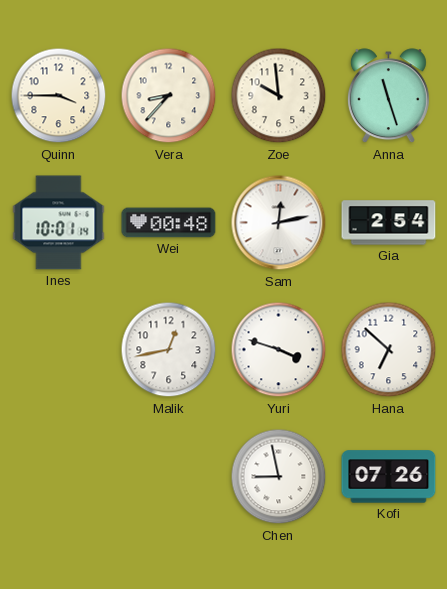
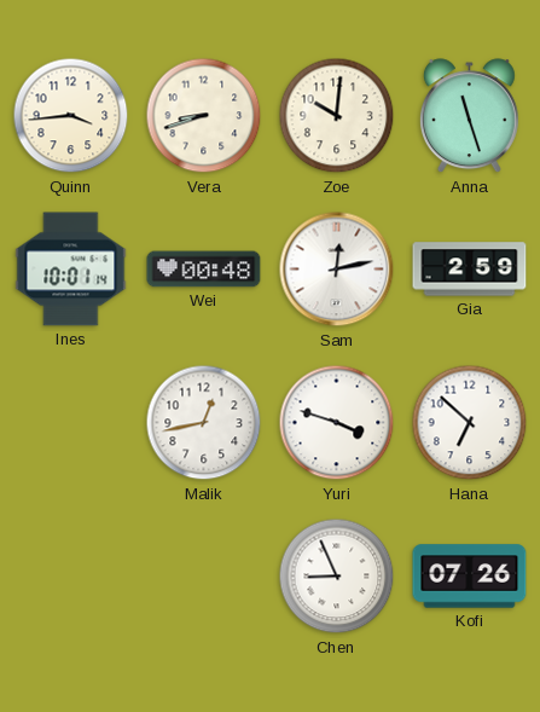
Quinn: 3:45 -> 3:44
Vera: 8:37 -> 8:42
Zoe: 9:59 -> 10:01
Gia: 2:54 -> 2:59
Chen: 8:58 -> 8:56
